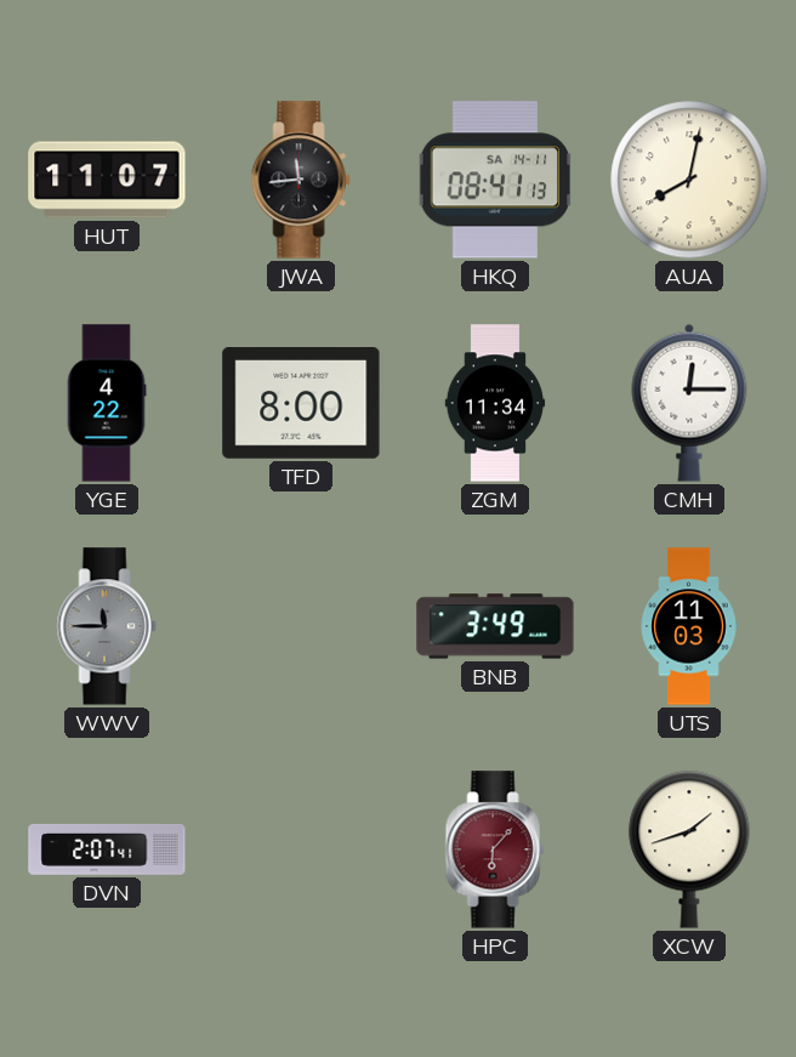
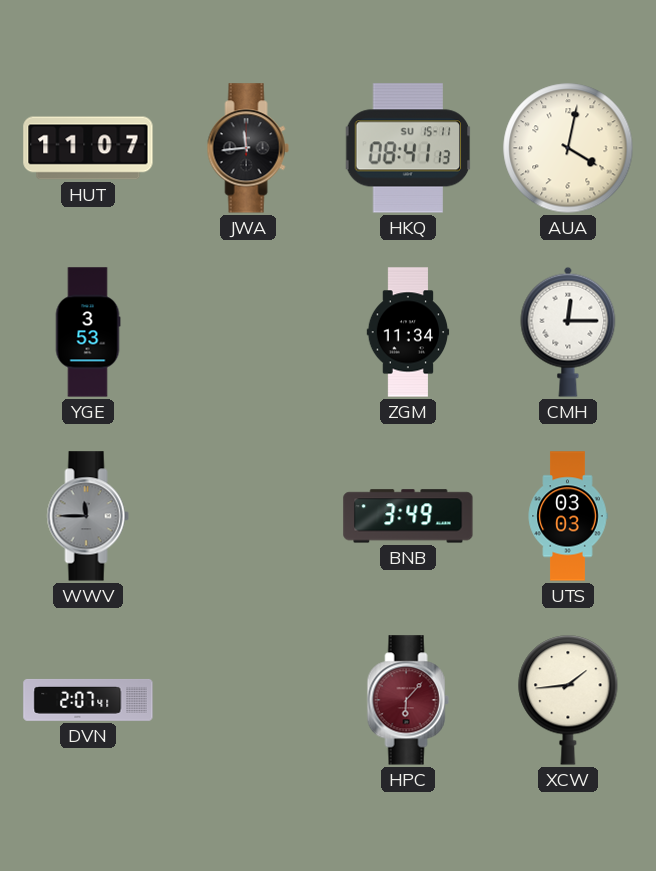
HKQ date: SA 14-11 -> SU 15-11
AUA: 8:02 -> 4:02
YGE: 4:22 -> 3:53
TFD: 8:00 -> none
UTS: 11:03 -> 03:03
XCW: 1:42 -> 1:44
